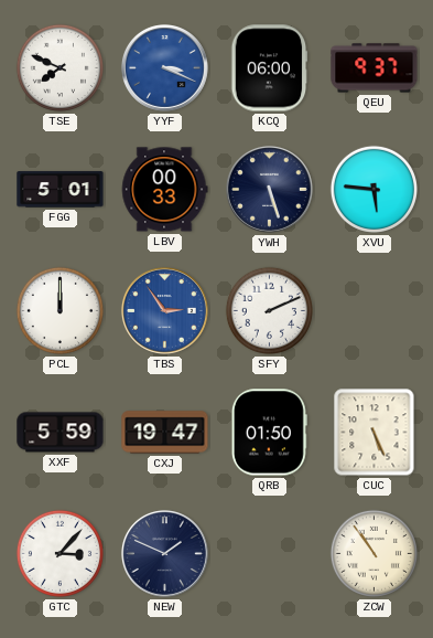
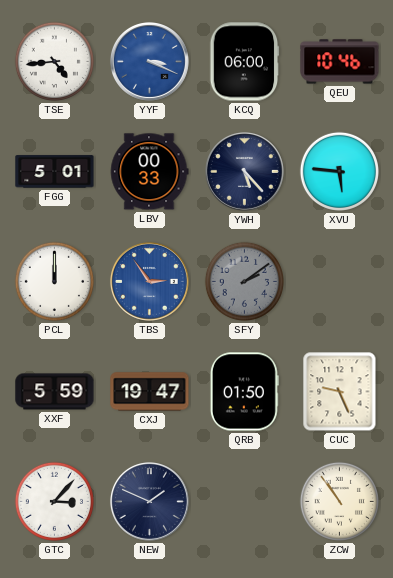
TSE: 7:49 -> 4:44
QEU: 9:37 -> 10:46
YWH: 5:27 -> 5:23
SFY: 2:11 -> 2:09
SFY dial: white -> grey
CUC: 5:26 -> 9:26
